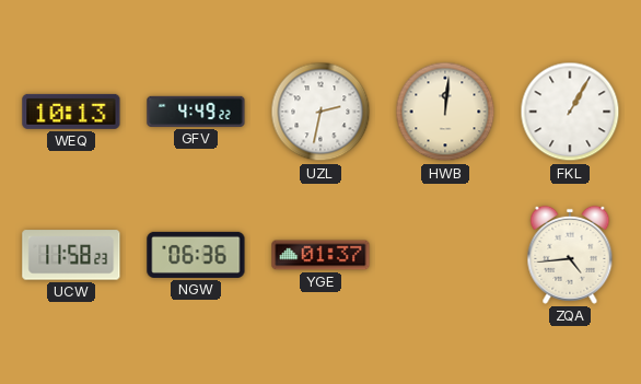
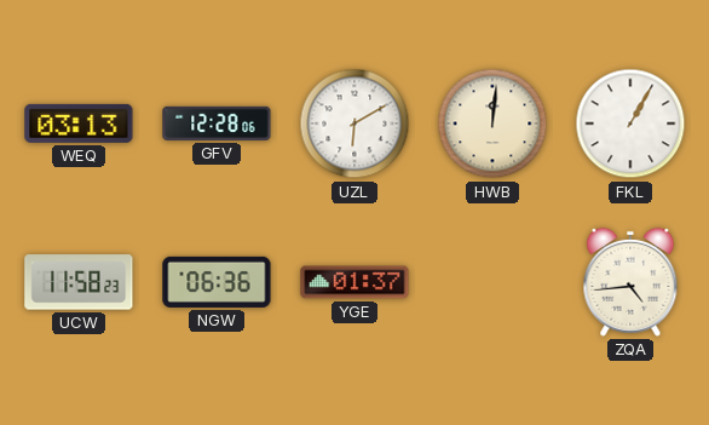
WEQ: 10:13 -> 03:13
GFV: 4:49 -> 12:28
UZL: 2:32 -> 6:10
